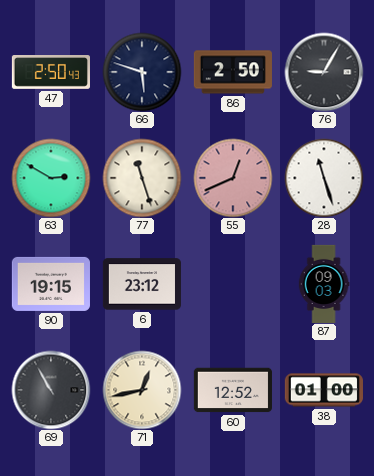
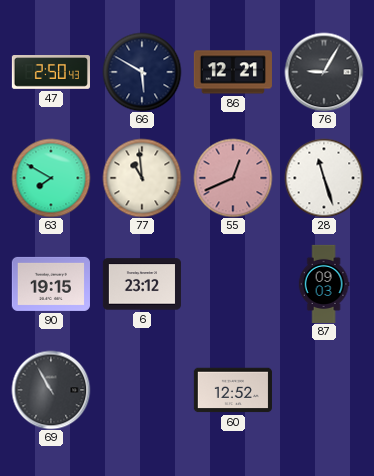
66: 5:48 -> 5:50
86: 2:50 -> 12:21
63: 2:50 -> 7:50
77: 11:27 -> 10:59
71: 12:43 -> none
38: 01:00 -> none
